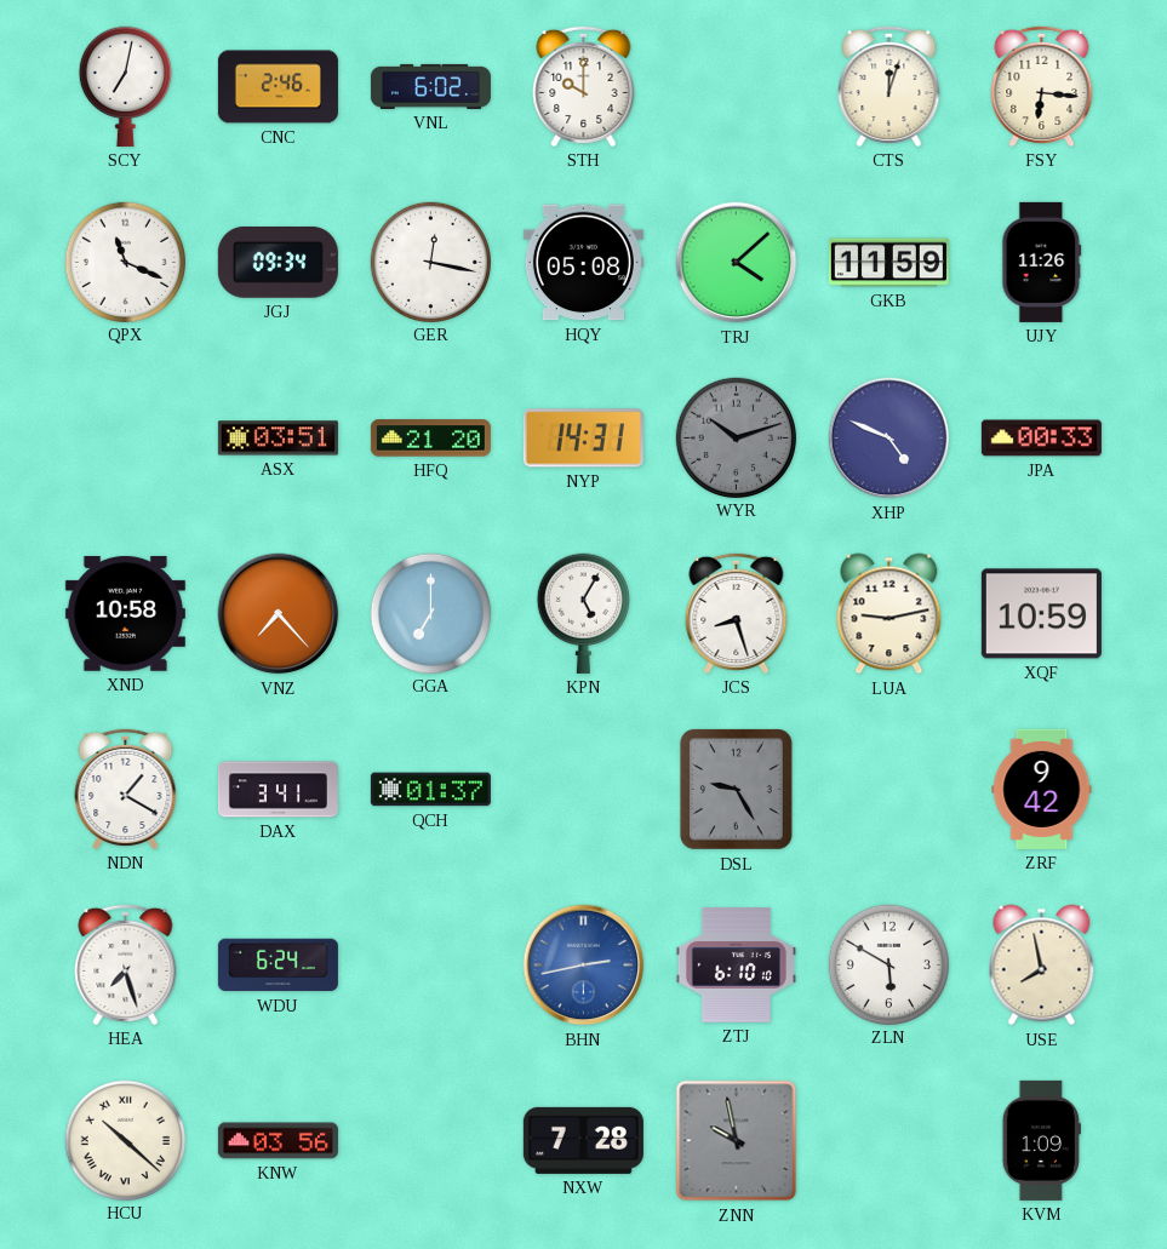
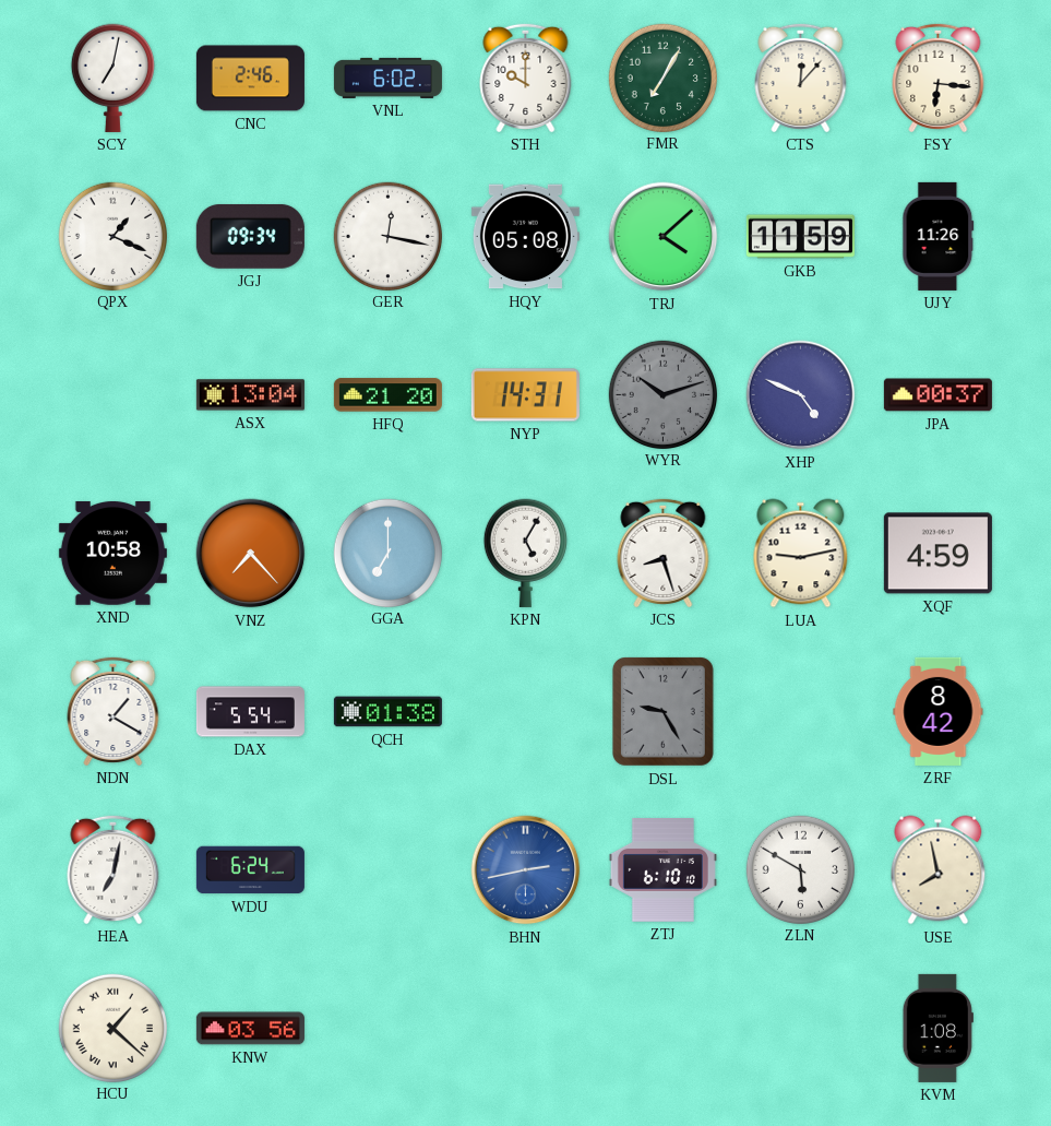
FMR: none -> 7:05
CTS: 12:03 -> 12:07
QPX: 11:19 -> 1:19
ASX: 03:51 -> 13:04
JPA: 00:33 -> 00:37
XQF: 10:59 -> 4:59
DAX: 3:41 -> 5:54
QCH: 01:37 -> 01:38
ZRF: 9:42 -> 8:42
HEA: 7:27 -> 7:02
HCU: 10:22 -> 1:22
NXW: 7:28 -> none
ZNN: 9:58 -> none
KVM: 1:09 -> 1:08
